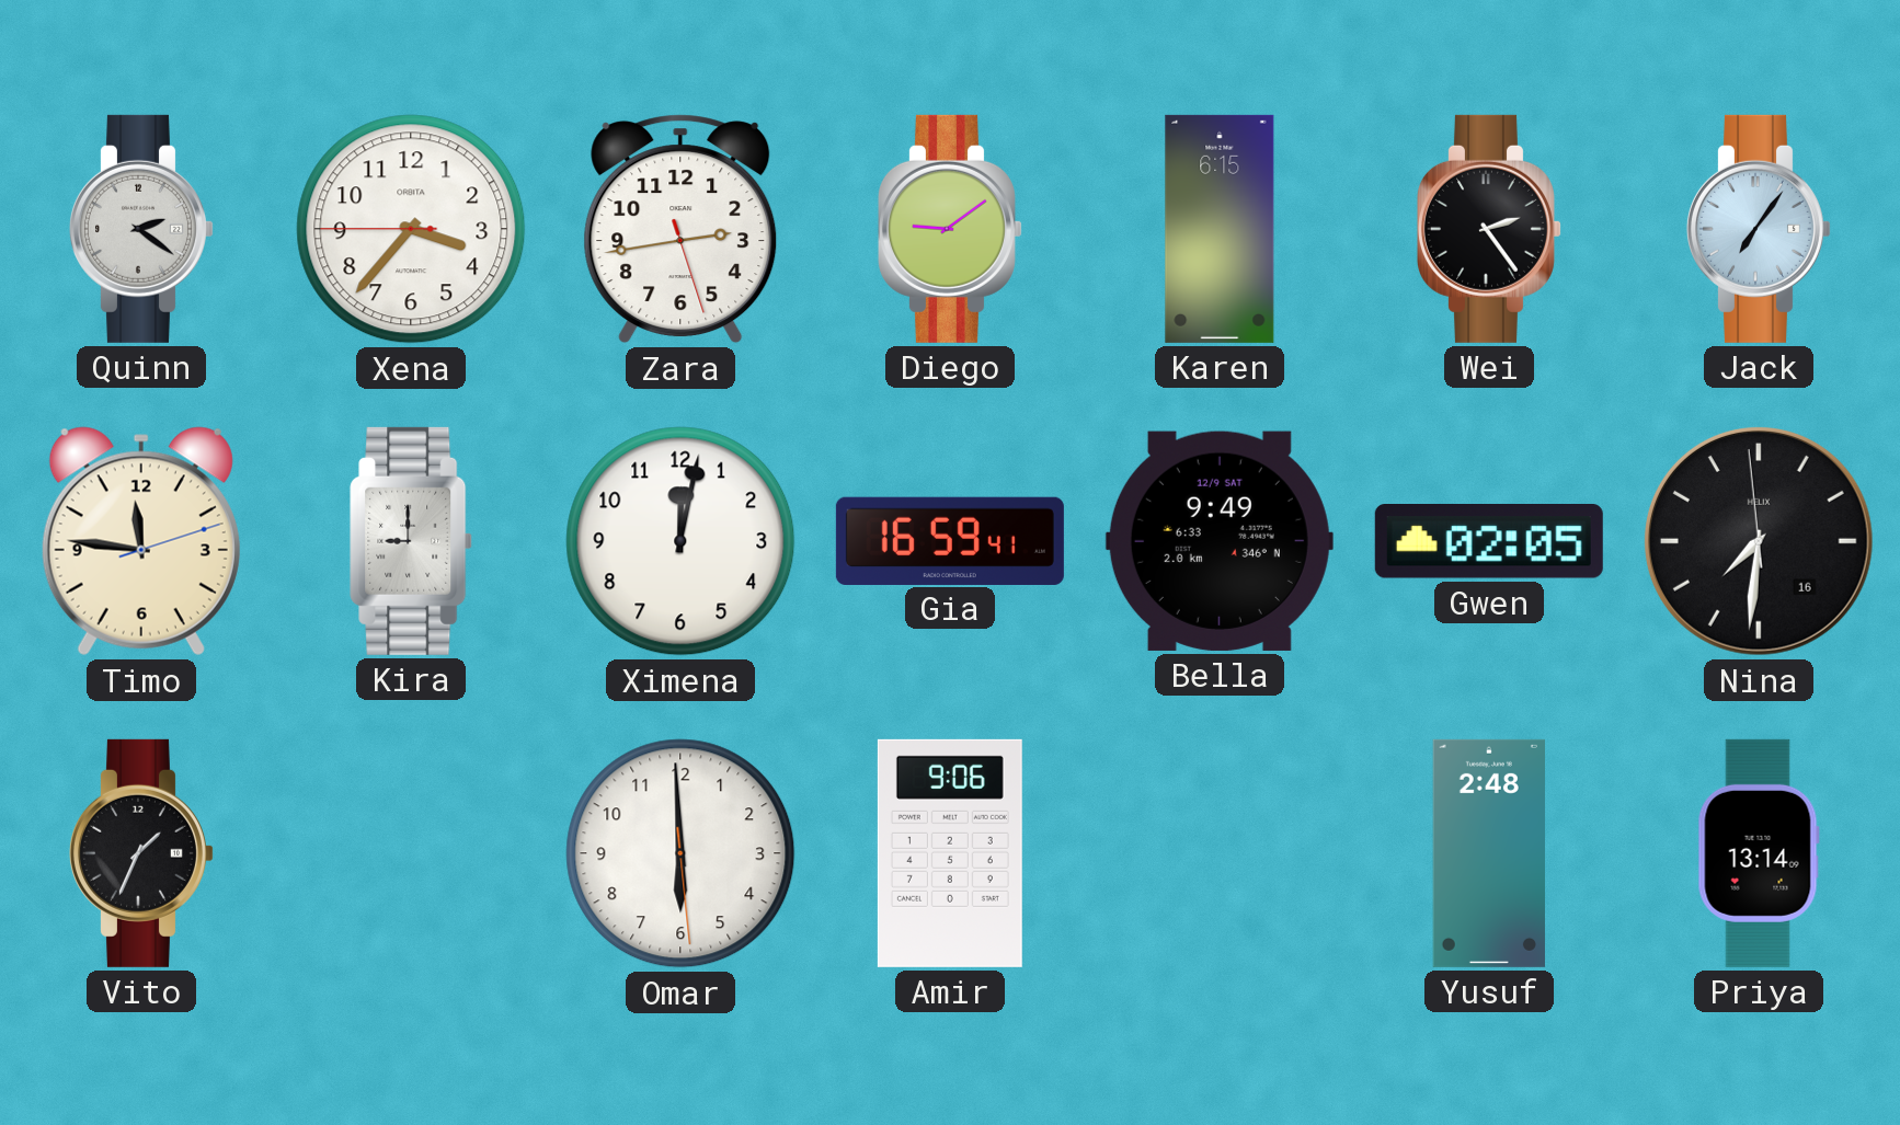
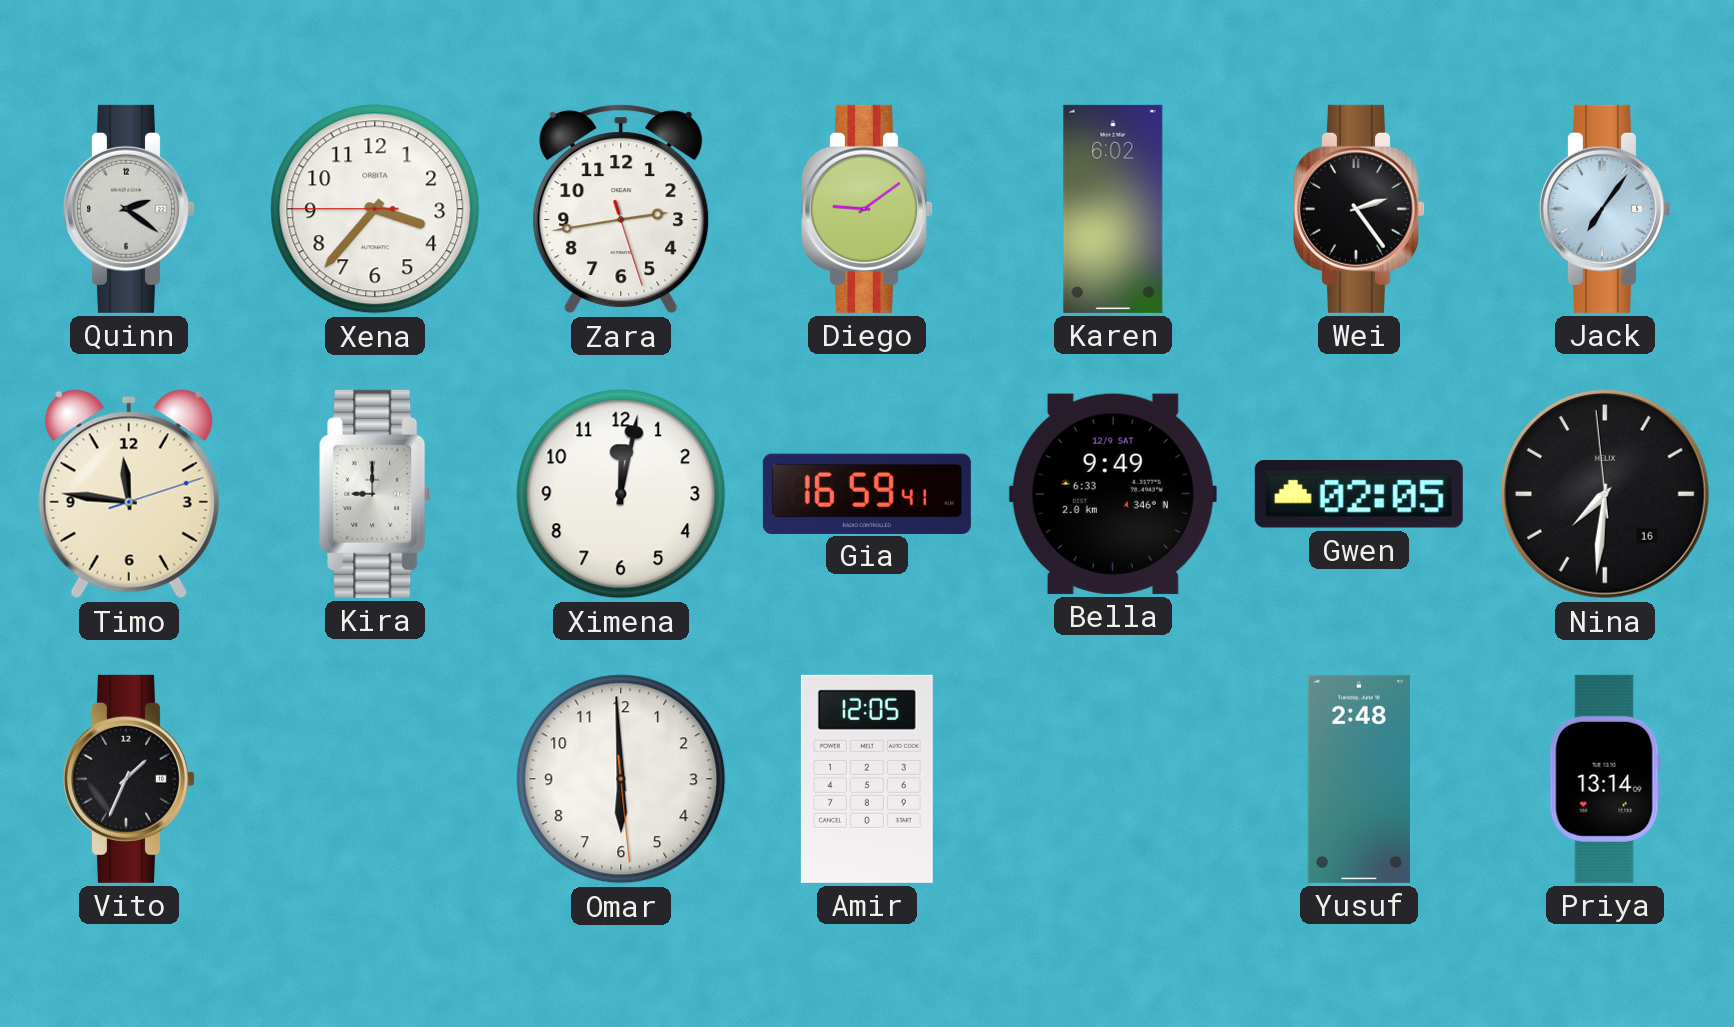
Karen: 6:15 -> 6:02
Amir: 9:06 -> 12:05
